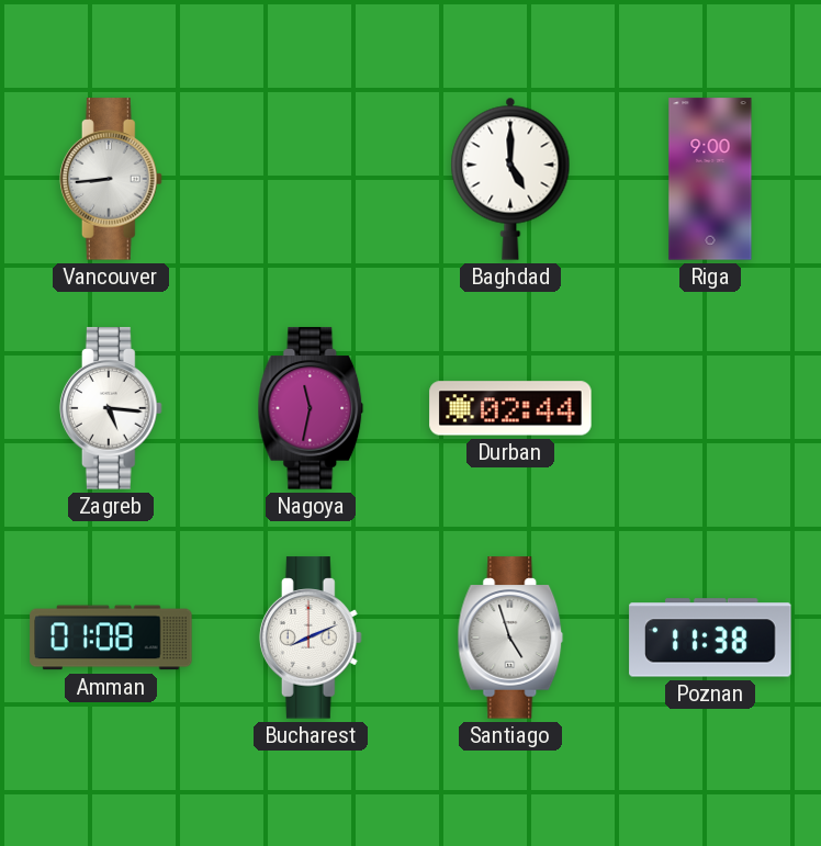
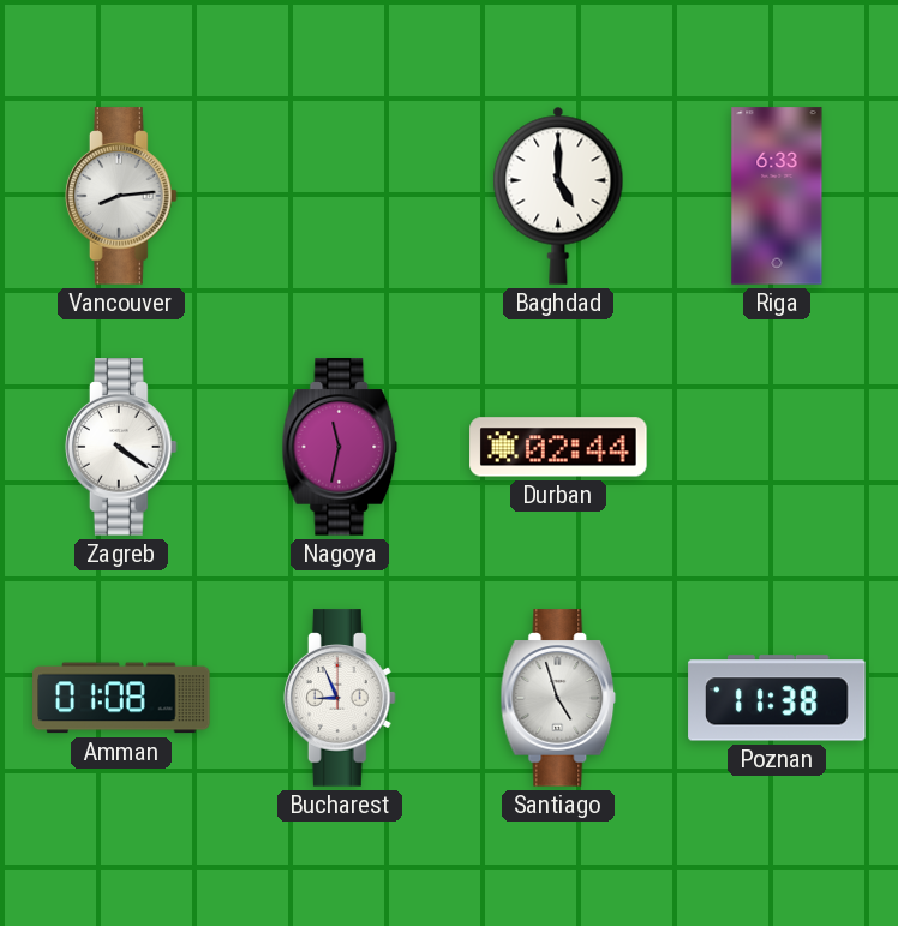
Vancouver: 8:44 -> 8:14
Riga: 9:00 -> 6:33
Zagreb: 5:16 -> 4:21
Bucharest: 8:11 -> 8:56
